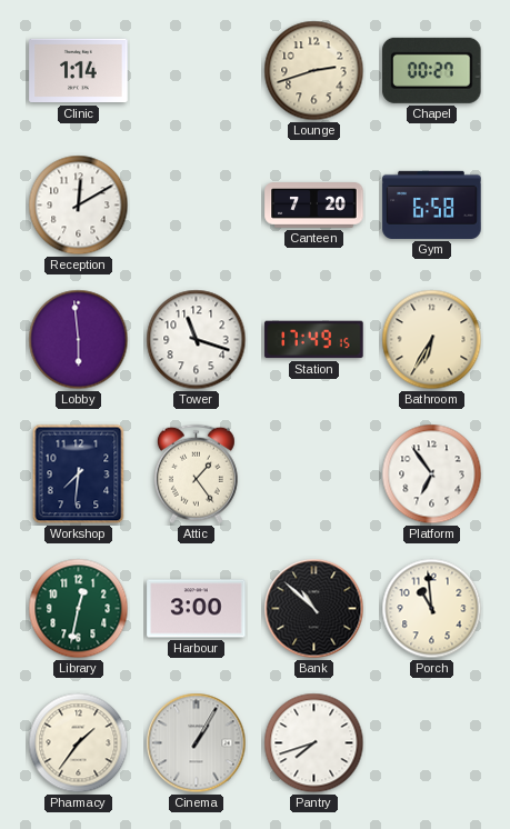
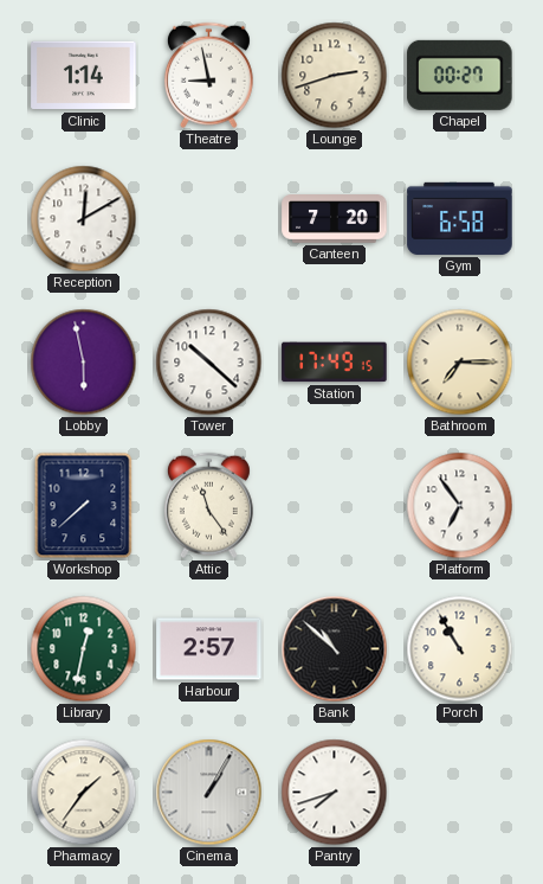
Theatre: none -> 8:58
Lobby: 5:59 -> 5:58
Tower: 11:18 -> 10:22
Bathroom: 6:35 -> 7:15
Workshop: 7:31 -> 7:38
Attic: 1:24 -> 11:24
Harbour: 3:00 -> 2:57
Porch: 10:59 -> 10:55
